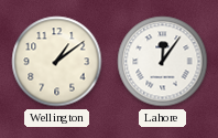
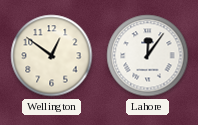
Wellington: 1:09 -> 12:51
